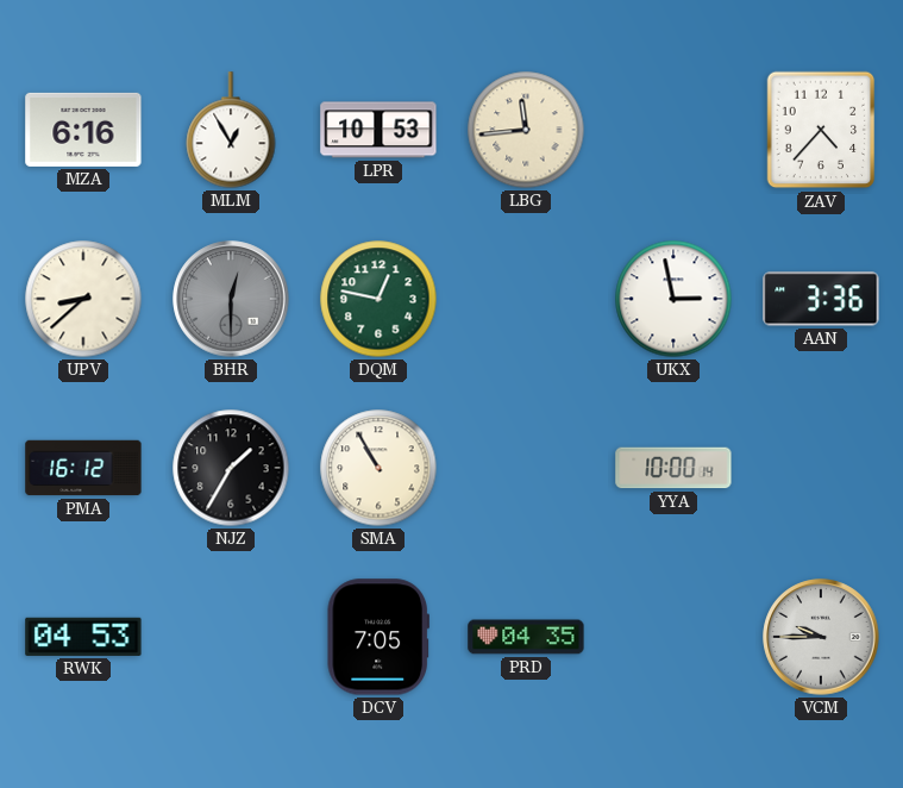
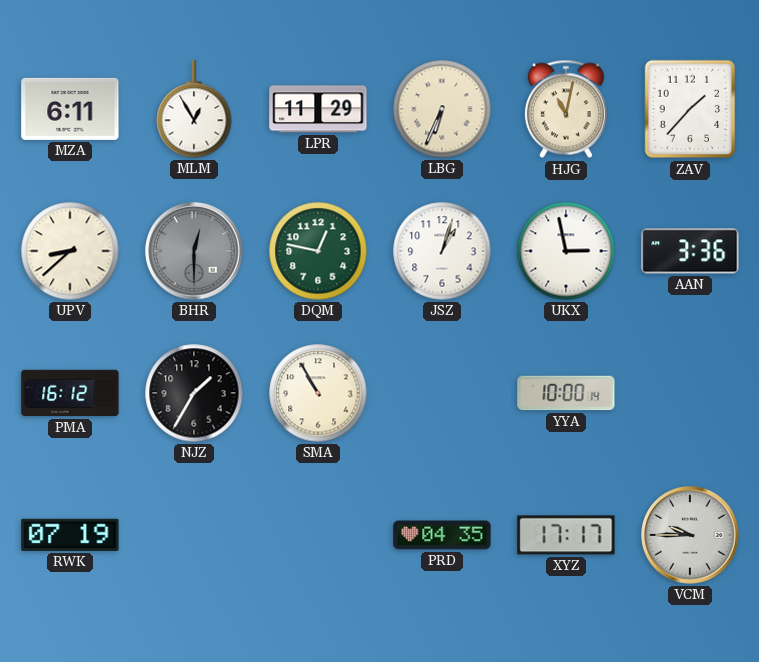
MZA: 6:16 -> 6:11
LPR: 10:53 -> 11:29
LBG: 11:44 -> 6:34
HJG: none -> 11:02
ZAV: 4:37 -> 1:37
JSZ: none -> 1:03
RWK: 04:53 -> 07:19
DCV: 7:05 -> none
XYZ: none -> 17:17
